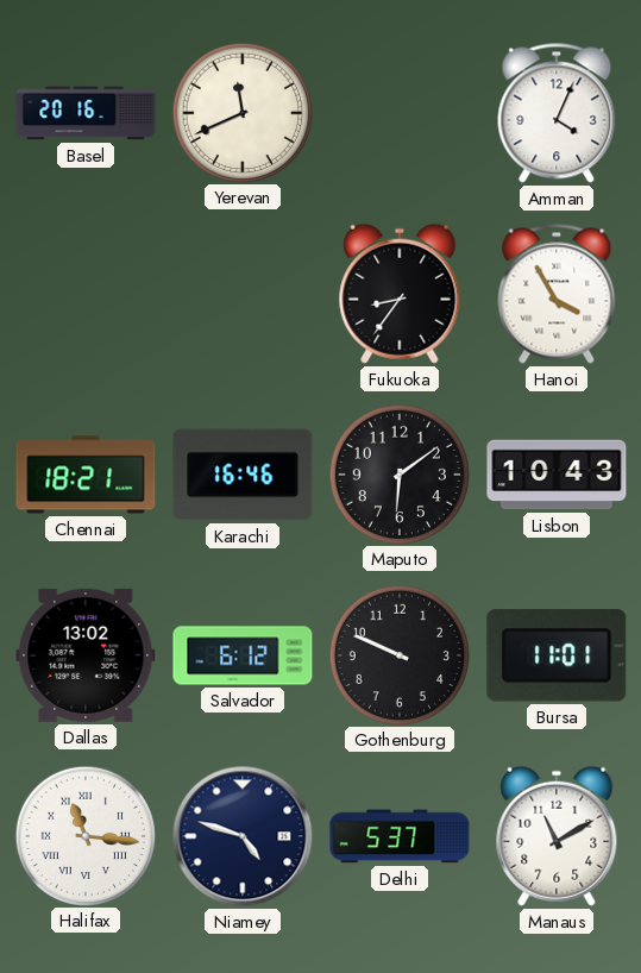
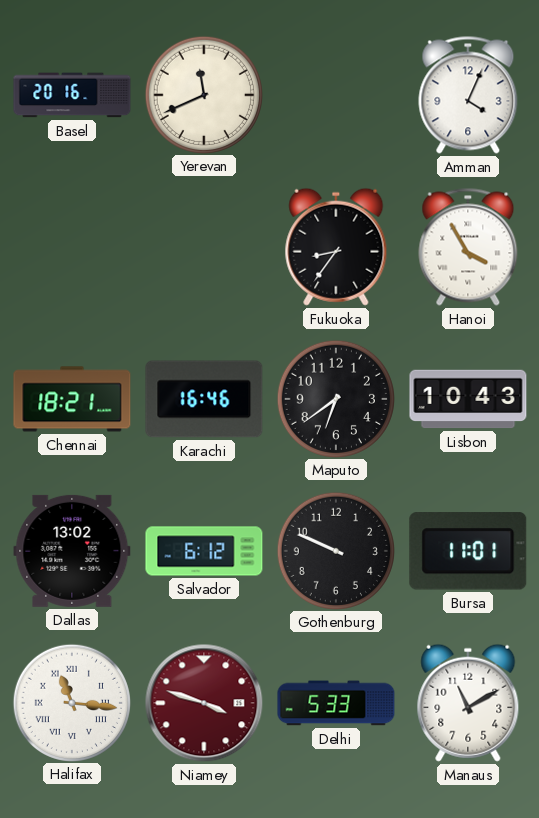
Maputo: 6:09 -> 6:39
Niamey: 4:48 -> 3:48
Niamey dial: navy -> burgundy
Delhi: 5:37 -> 5:33
